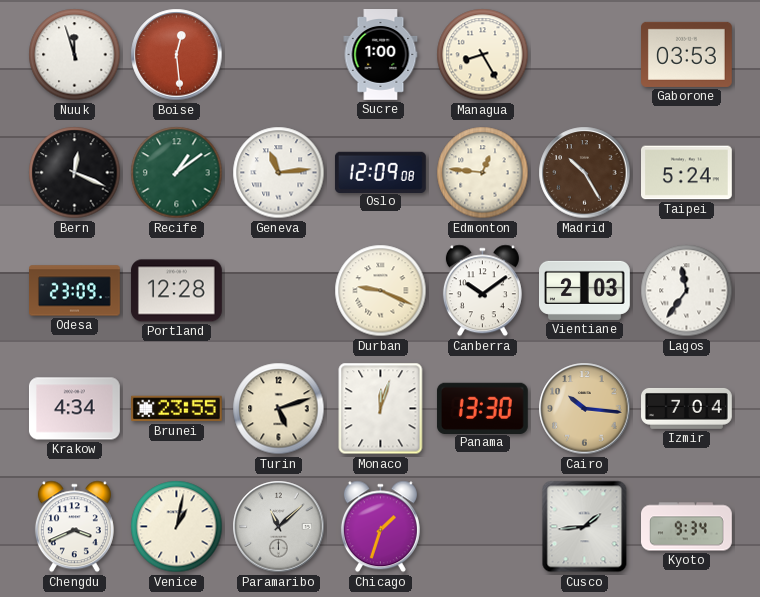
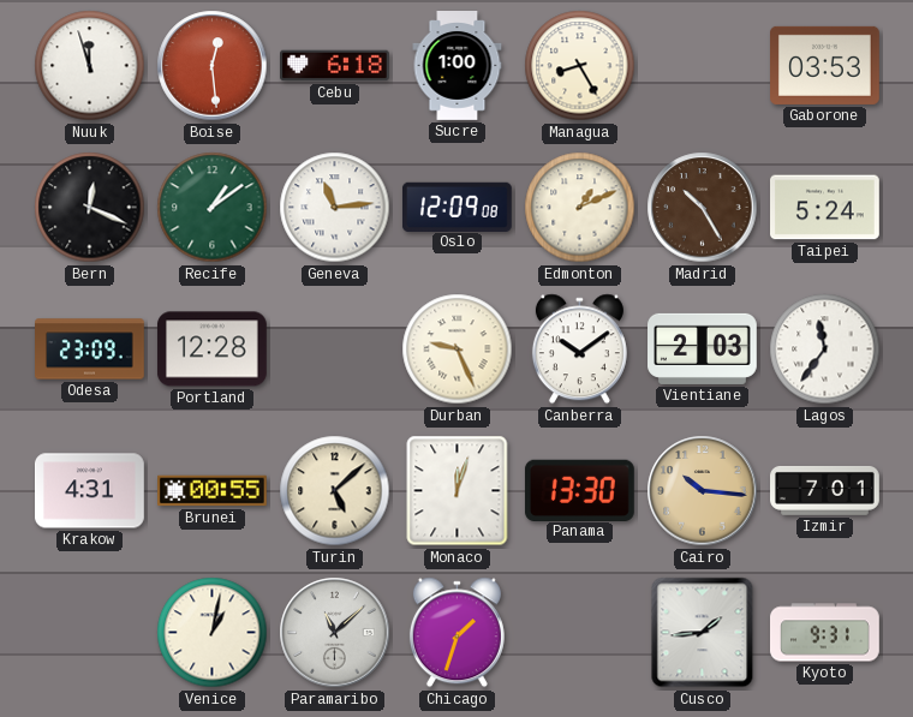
Cebu: none -> 6:18
Edmonton: 12:46 -> 1:11
Durban: 9:19 -> 9:26
Krakow: 4:34 -> 4:31
Brunei: 23:55 -> 00:55
Turin: 5:12 -> 5:08
Izmir: 7:04 -> 7:01
Chengdu: 3:41 -> none
Kyoto: 9:34 -> 9:31
